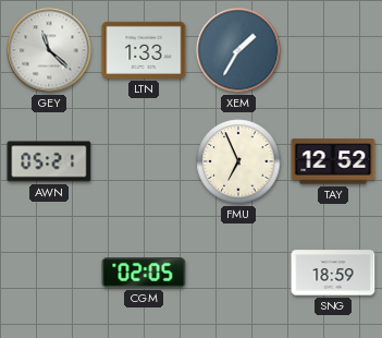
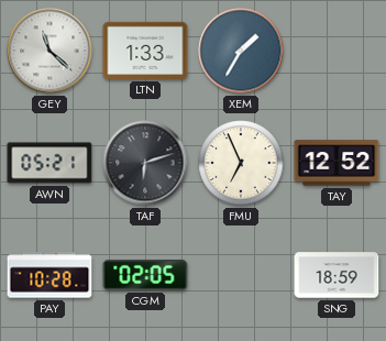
TAF: none -> 6:12
PAY: none -> 10:28
